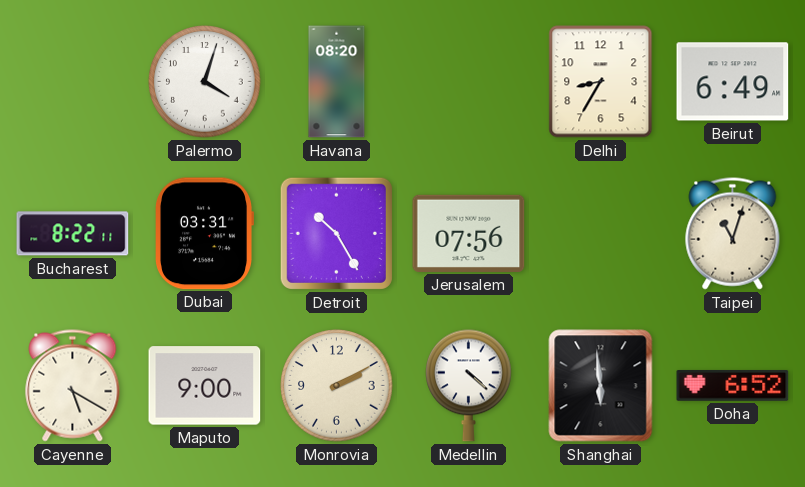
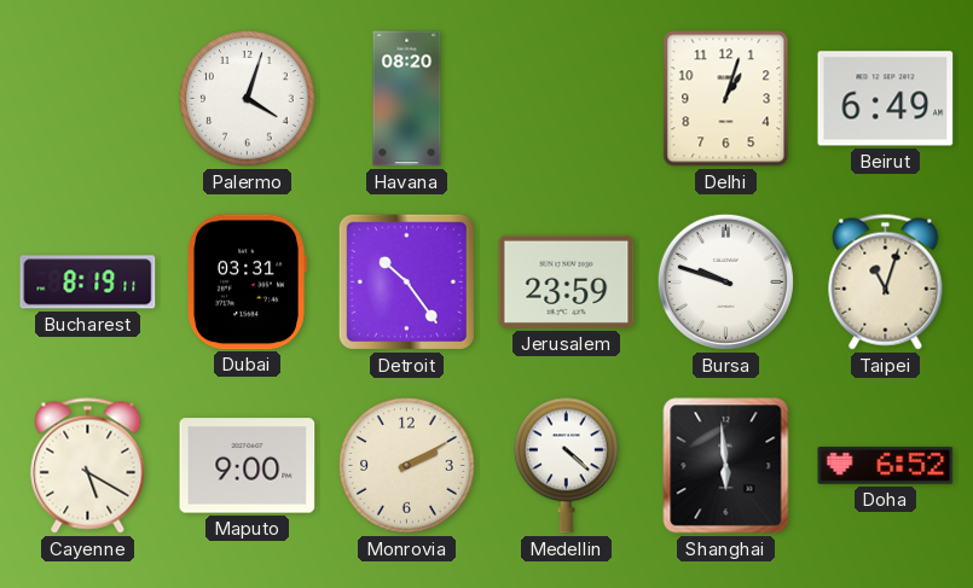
Delhi: 8:35 -> 1:03
Bucharest: 8:22 -> 8:19
Detroit: 10:25 -> 10:24
Jerusalem: 07:56 -> 23:59
Bursa: none -> 9:48
